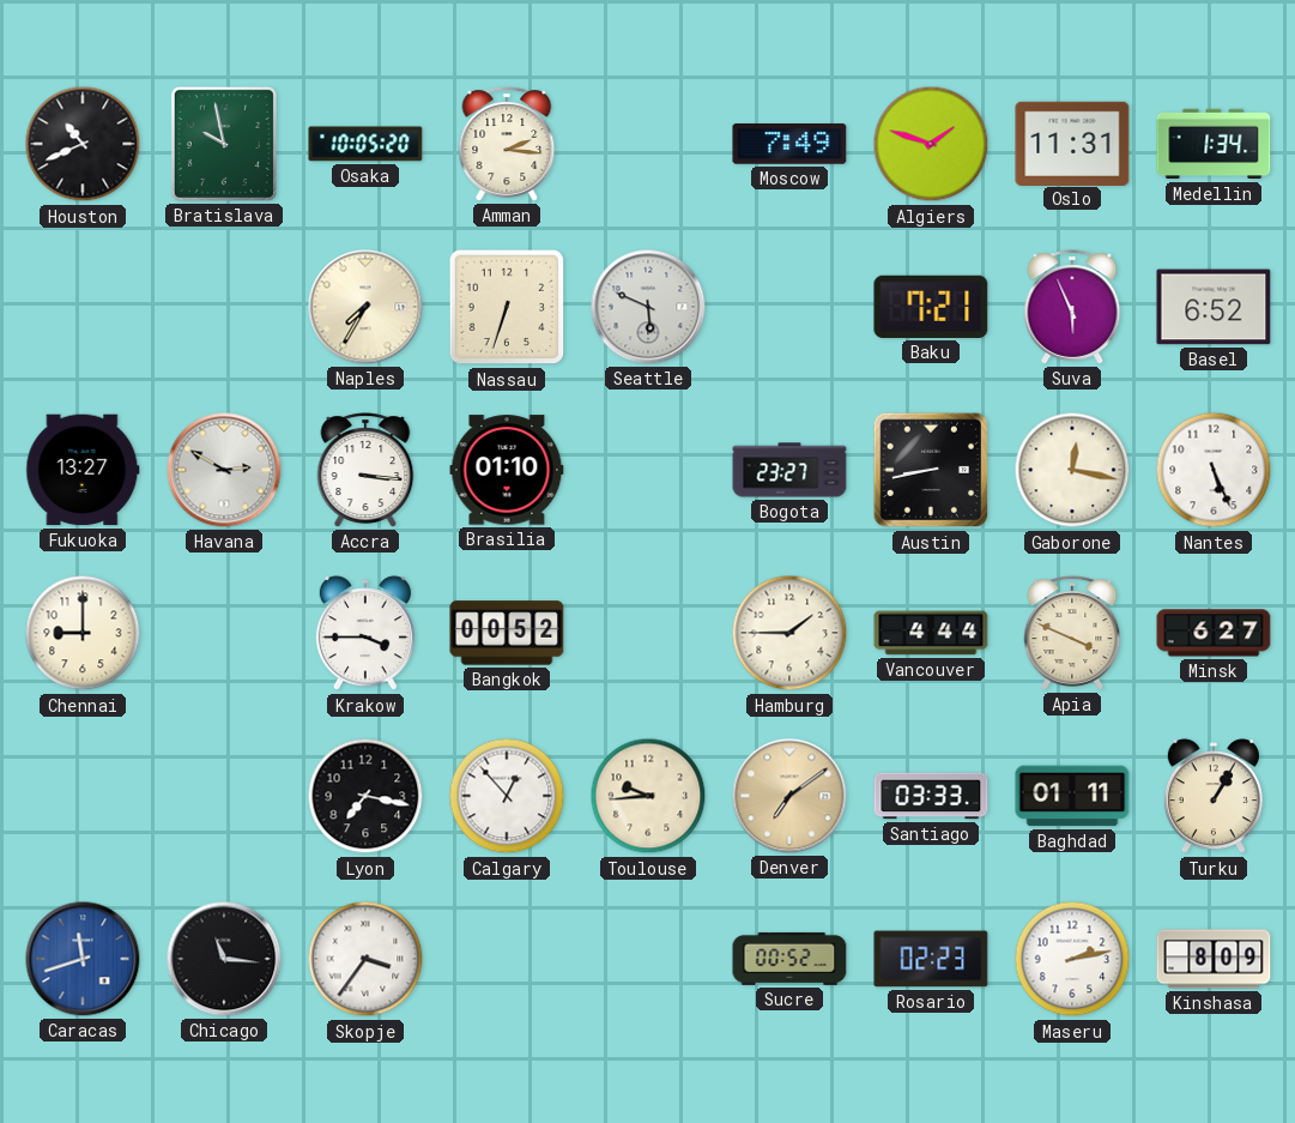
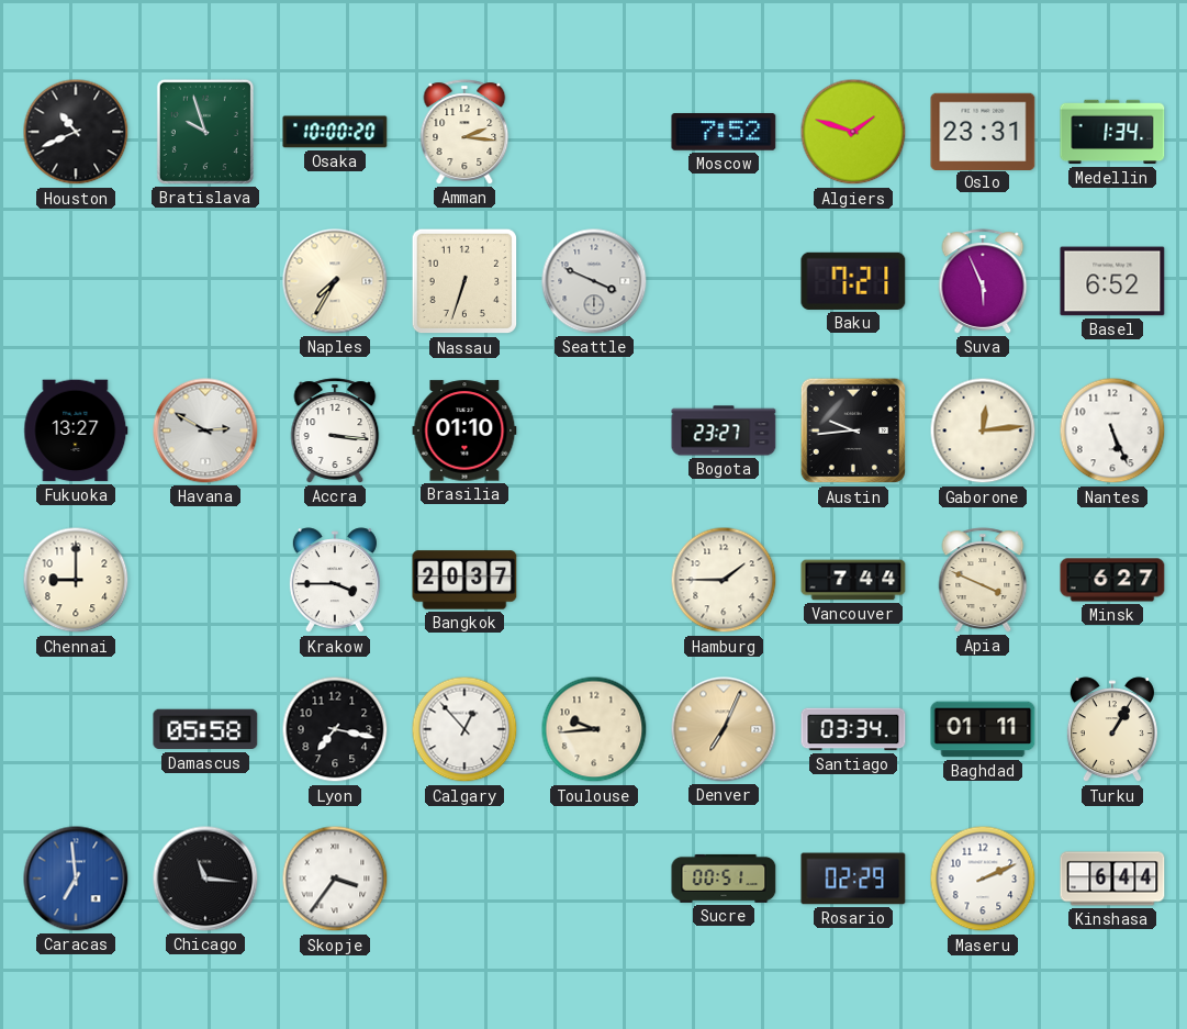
Bratislava: 9:58 -> 9:57
Osaka: 10:05 -> 10:00
Moscow: 7:49 -> 7:52
Oslo: 11:31 -> 23:31
Seattle: 5:49 -> 3:49
Austin: 8:43 -> 9:44
Gaborone: 12:17 -> 12:14
Bangkok: 00:52 -> 20:37
Vancouver: 4:44 -> 7:44
Damascus: none -> 05:58
Denver: 7:09 -> 7:04
Santiago: 03:33 -> 03:34
Caracas: 11:42 -> 6:59
Sucre: 00:52 -> 00:51
Rosario: 02:23 -> 02:29
Maseru: 2:13 -> 2:11
Kinshasa: 8:09 -> 6:44
